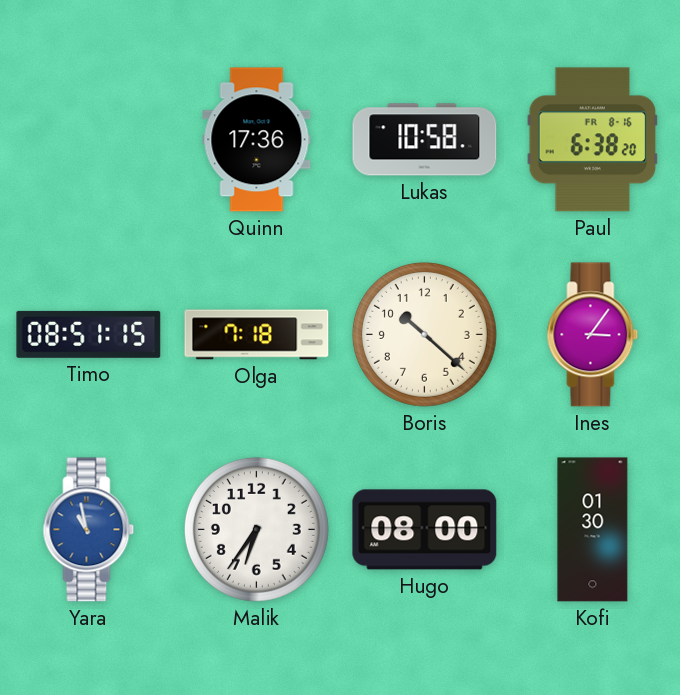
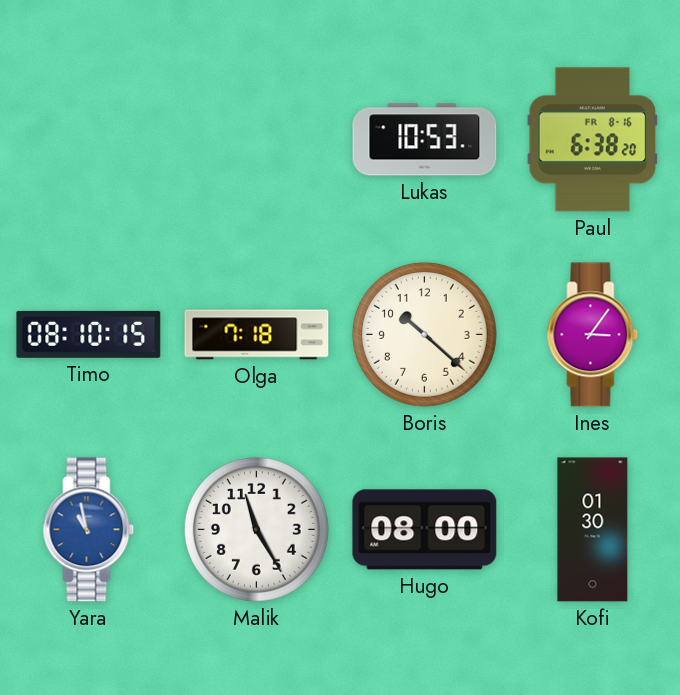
Quinn: 17:36 -> none
Lukas: 10:58 -> 10:53
Timo: 08:51 -> 08:10
Malik: 6:36 -> 11:25
